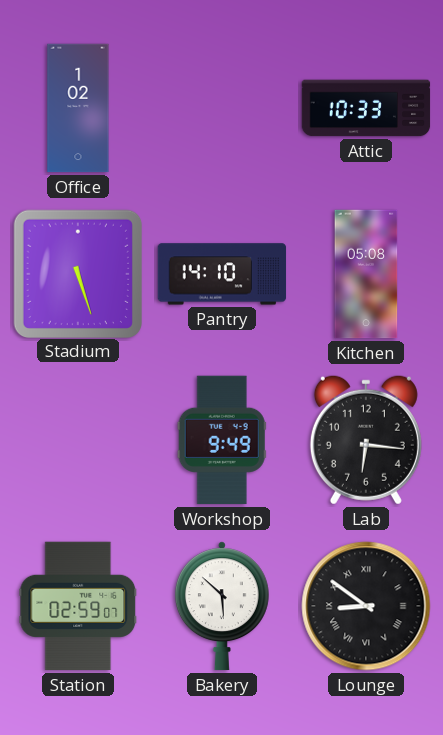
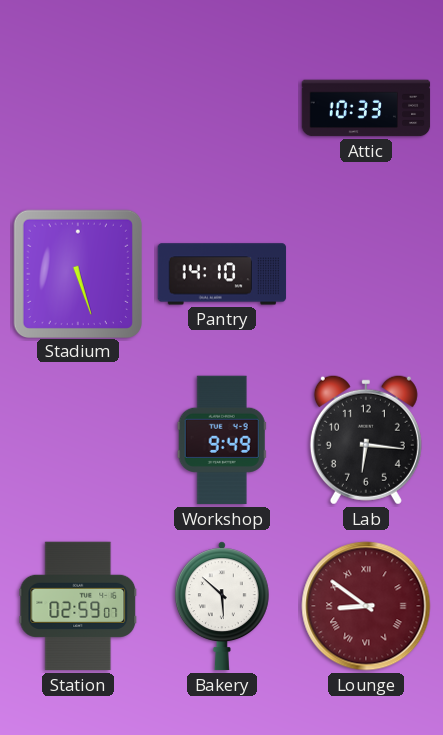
Office: 1:02 -> none
Kitchen: 05:08 -> none
Lounge dial: black -> burgundy
